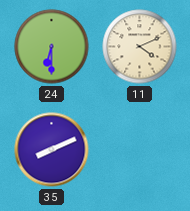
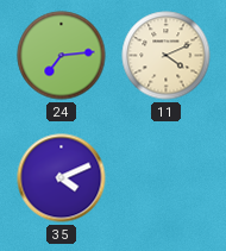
24: 6:30 -> 7:14
35: 8:11 -> 4:11
